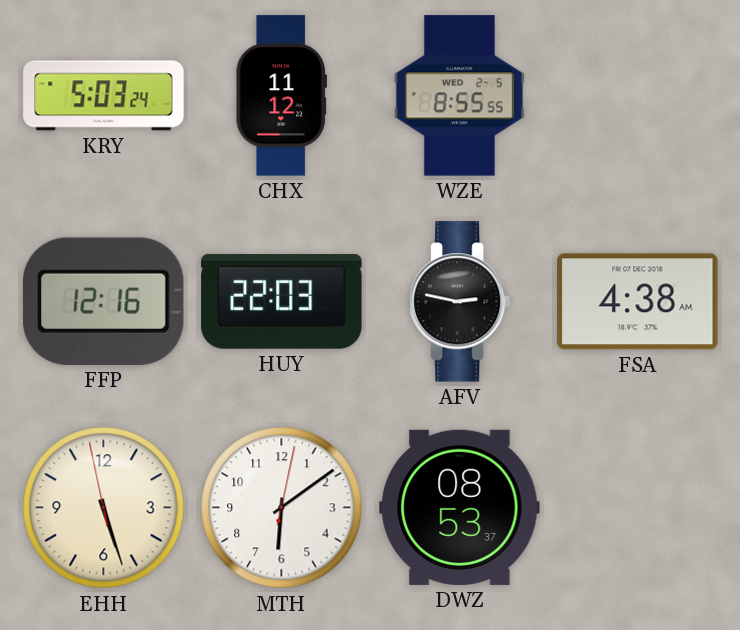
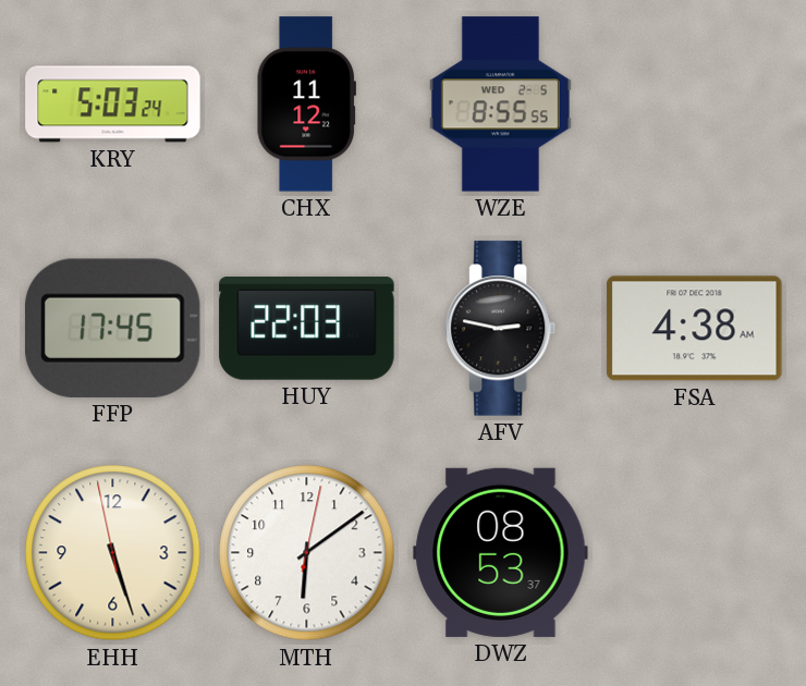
FFP: 12:16 -> 17:45
